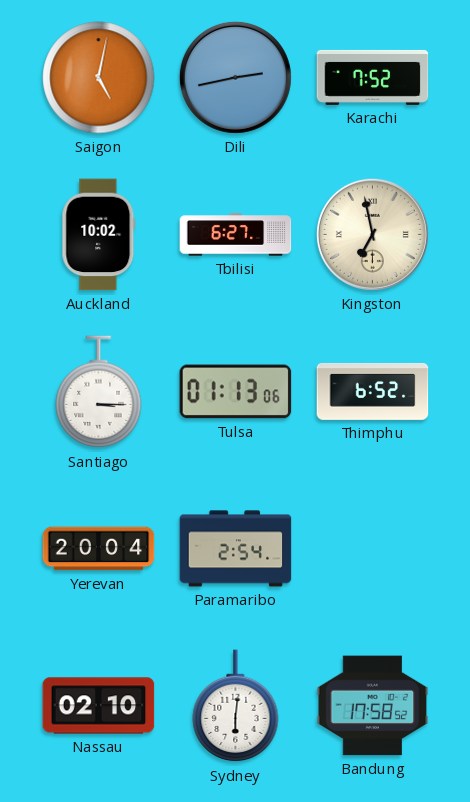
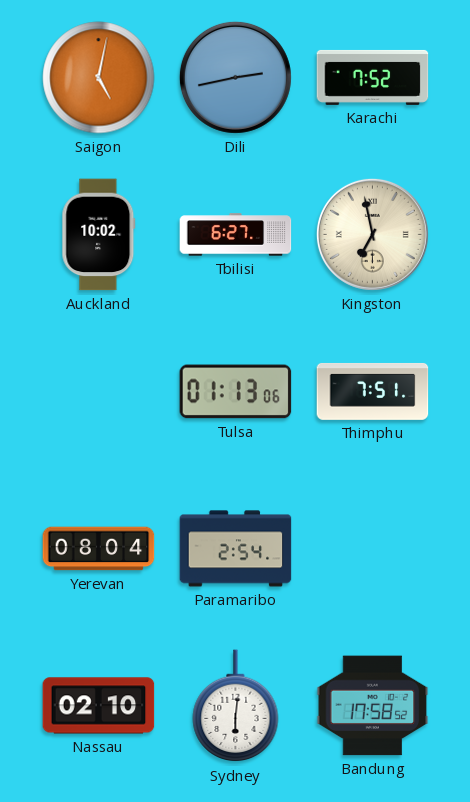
Santiago: 3:15 -> none
Thimphu: 6:52 -> 7:51
Yerevan: 20:04 -> 08:04
